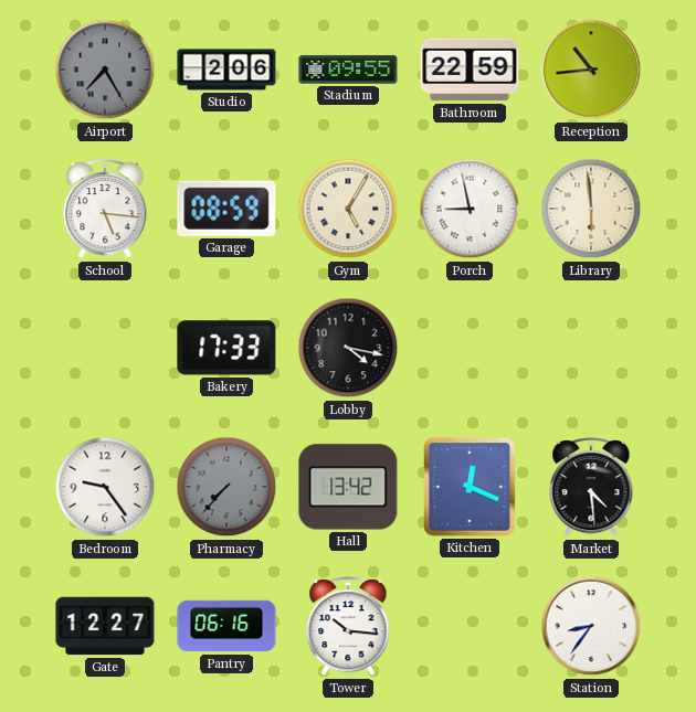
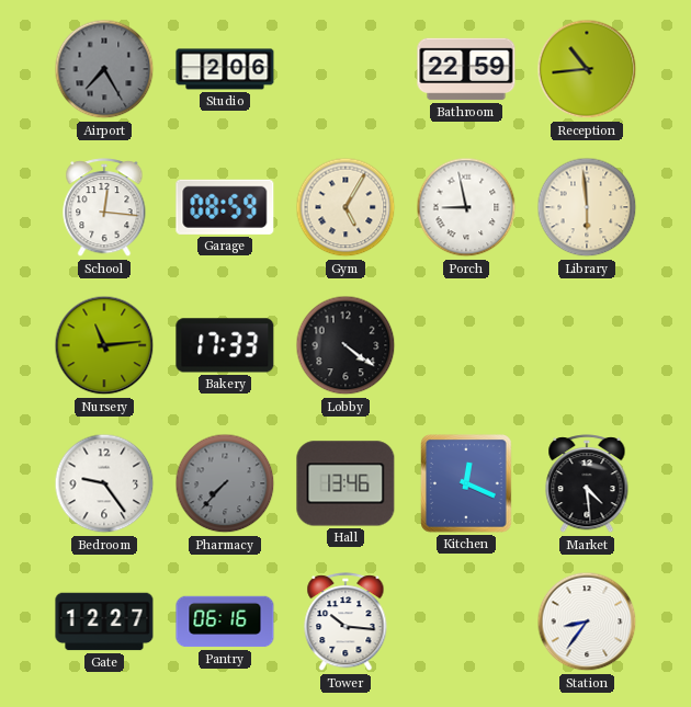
Stadium: 09:55 -> none
School: 5:16 -> 12:16
Nursery: none -> 11:14
Lobby: 4:17 -> 4:21
Hall: 13:42 -> 13:46
